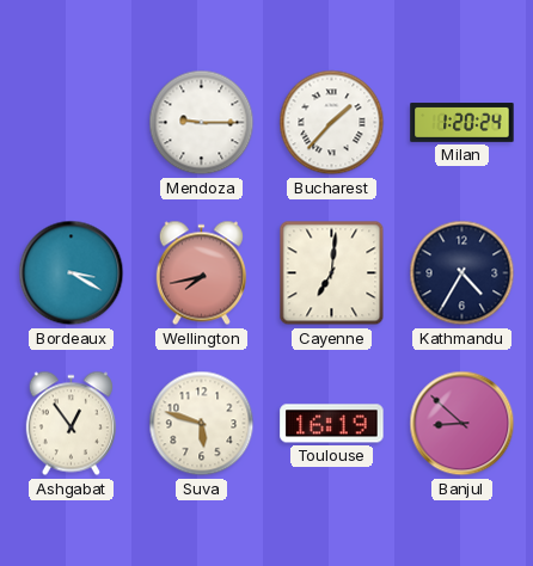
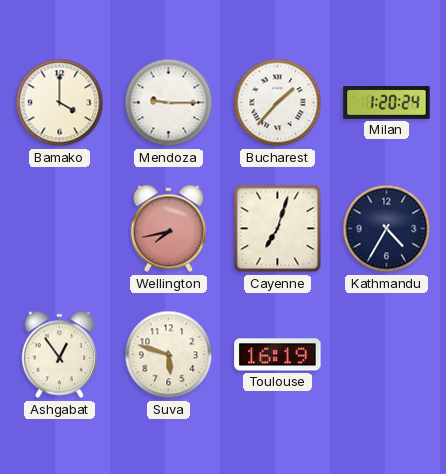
Bamako: none -> 4:00
Bordeaux: 3:20 -> none
Cayenne: 7:01 -> 7:03
Banjul: 8:52 -> none
